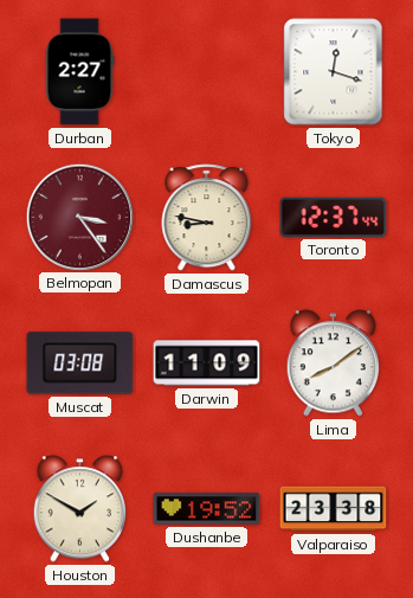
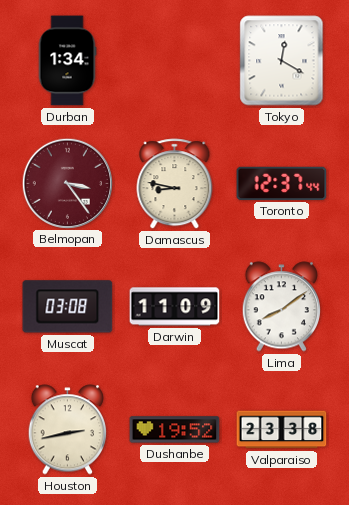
Durban: 2:27 -> 1:34
Tokyo: 12:18 -> 12:20
Houston: 1:50 -> 2:43
